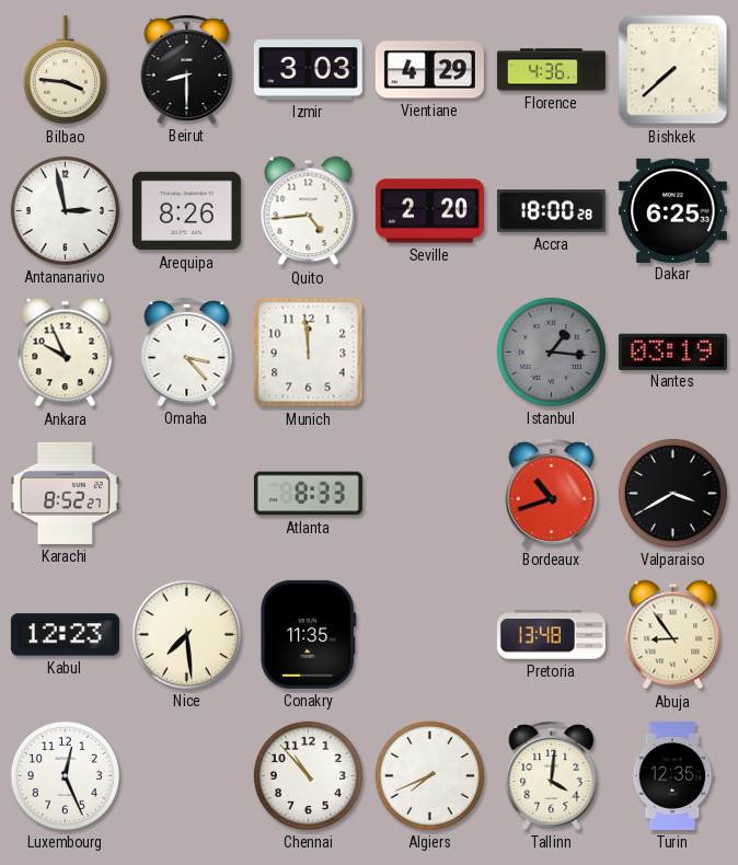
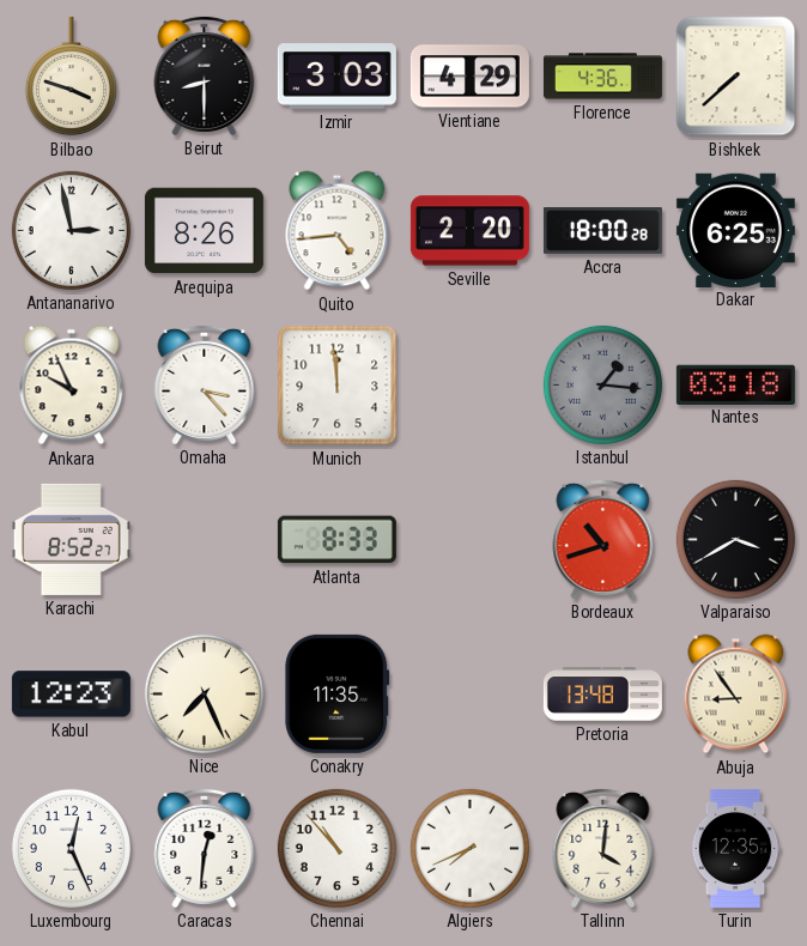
Bilbao: 3:46 -> 3:48
Nantes: 03:19 -> 03:18
Nice: 7:29 -> 7:26
Caracas: none -> 12:31
